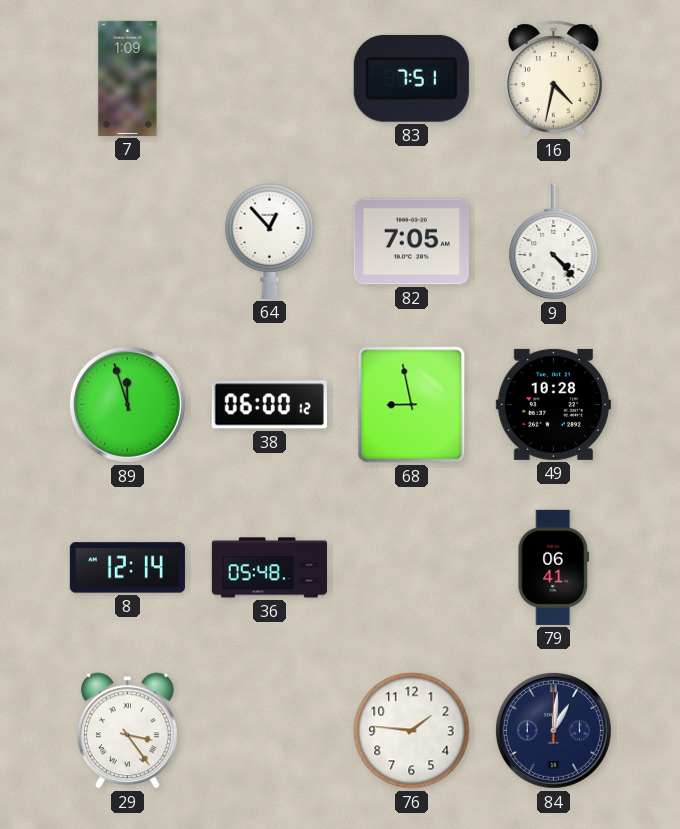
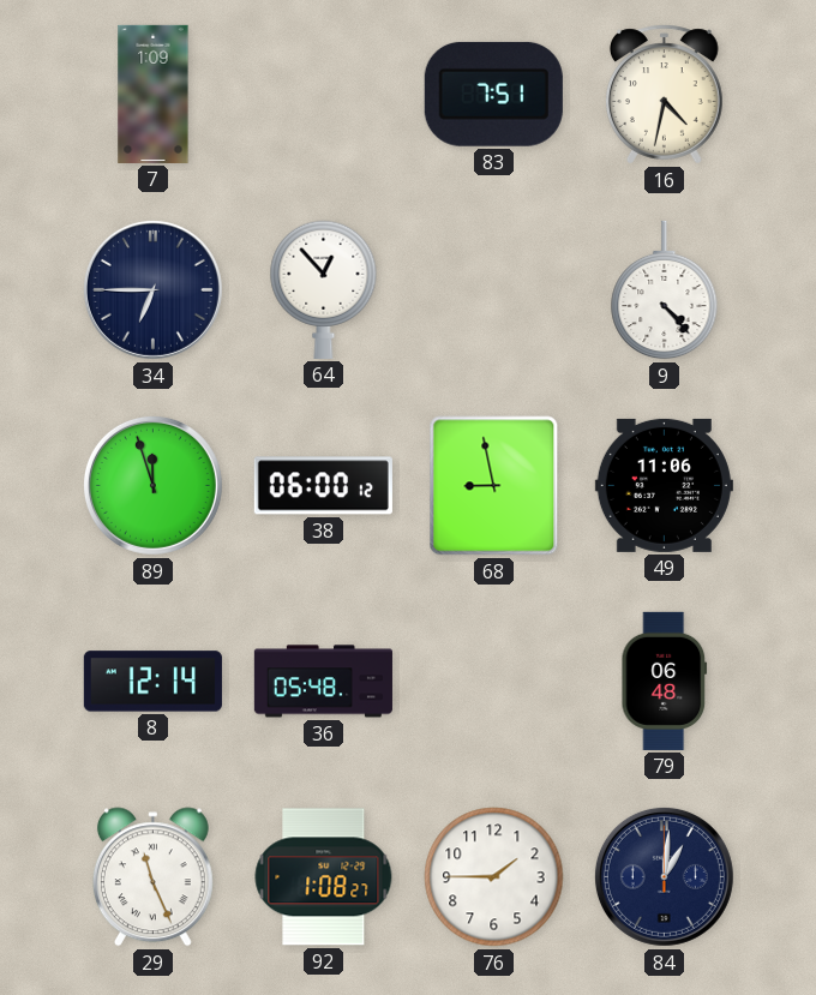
34: none -> 6:45
82: 7:05 -> none
49: 10:28 -> 11:06
79: 06:41 -> 06:48
29: 3:24 -> 11:26
92: none -> 1:08
76: 1:46 -> 1:45
